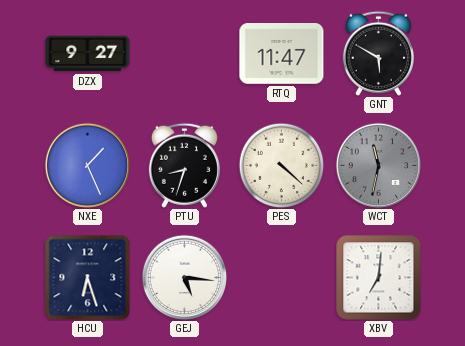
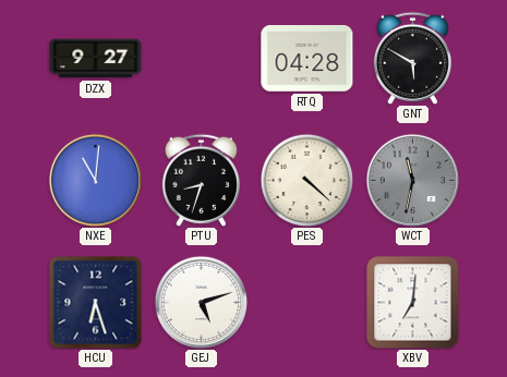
RTQ: 11:47 -> 04:28
NXE: 1:26 -> 11:01
GEJ: 5:16 -> 5:12
